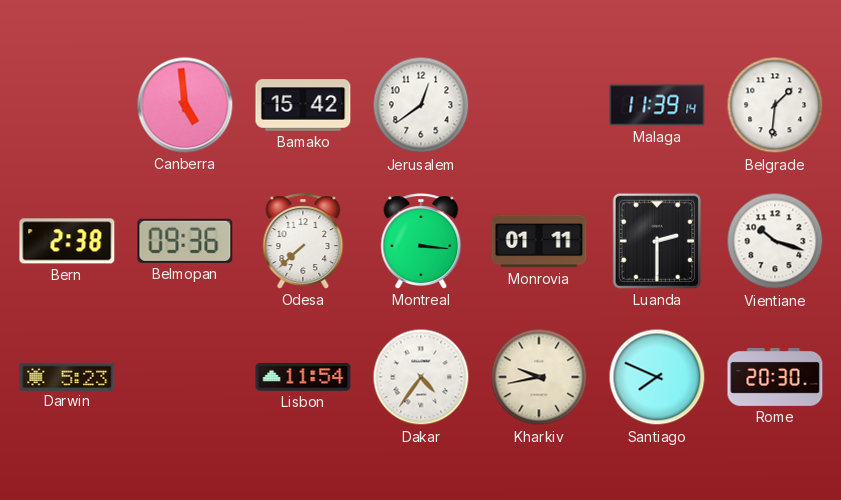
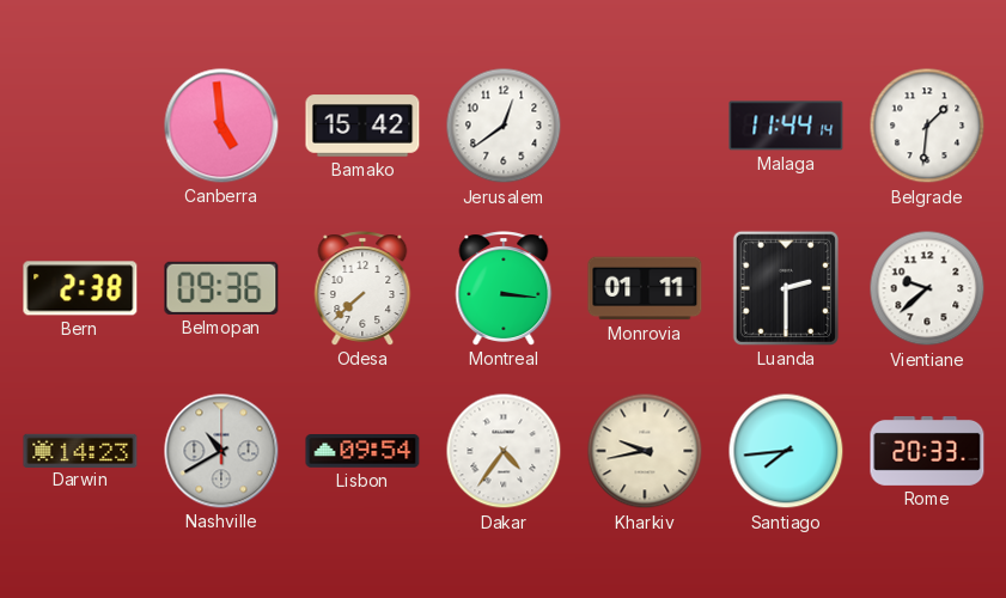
Malaga: 11:39 -> 11:44
Vientiane: 10:18 -> 9:38
Darwin: 5:23 -> 14:23
Nashville: none -> 10:40
Lisbon: 11:54 -> 09:54
Santiago: 7:49 -> 7:44
Rome: 20:30 -> 20:33
